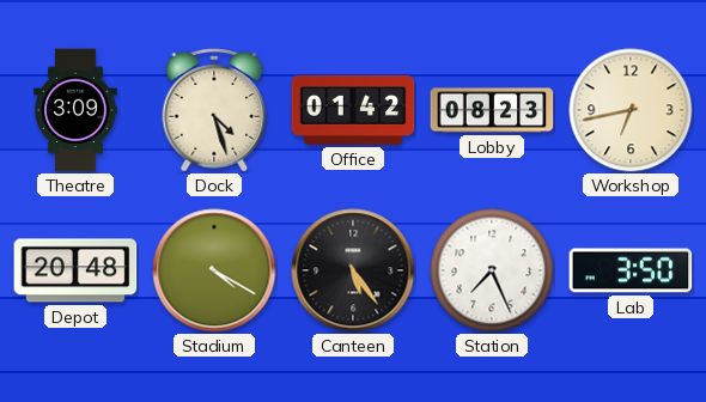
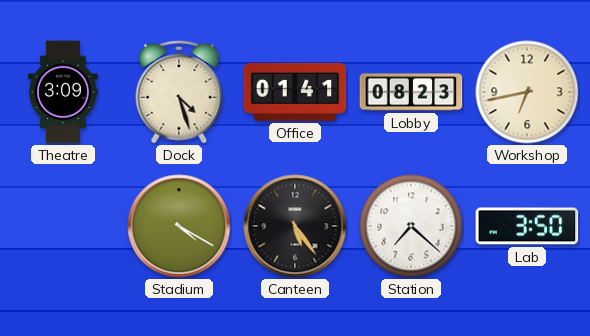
Office: 01:42 -> 01:41
Depot: 20:48 -> none
Station: 7:26 -> 7:22
